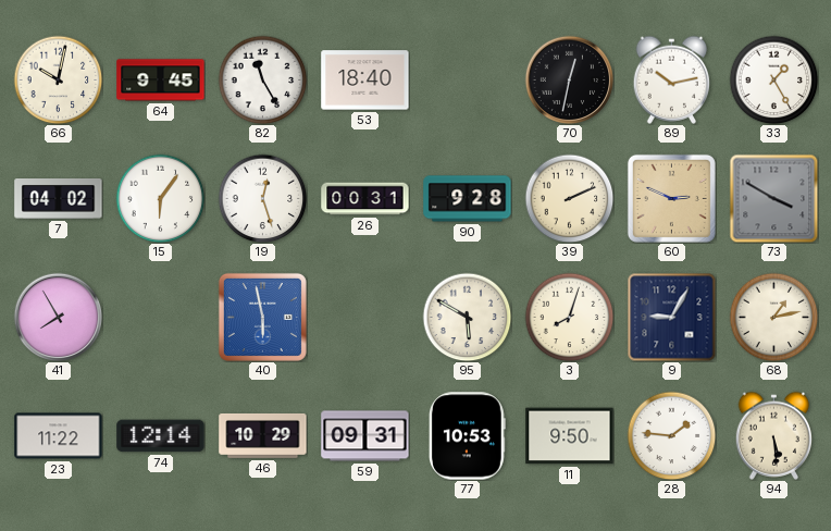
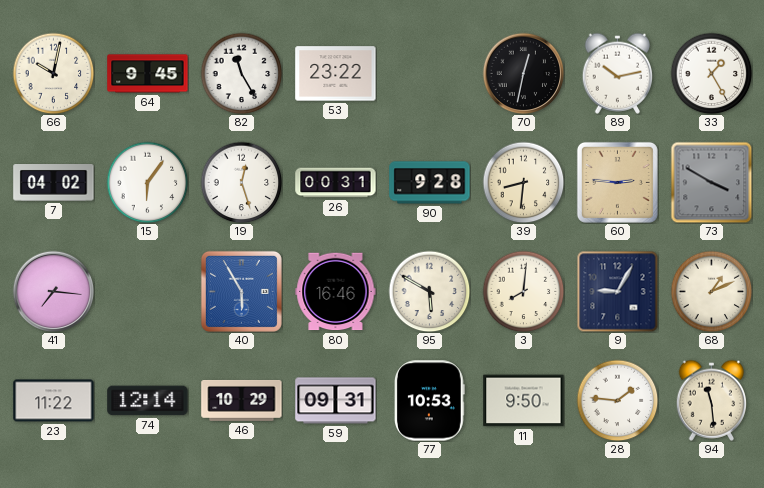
53: 18:40 -> 23:22
39: 2:11 -> 8:31
60: 2:49 -> 2:46
41: 7:55 -> 7:16
40: 5:58 -> 5:55
80: none -> 16:46
3: 8:03 -> 8:01
68: 1:13 -> 1:11
94: 5:29 -> 11:29
